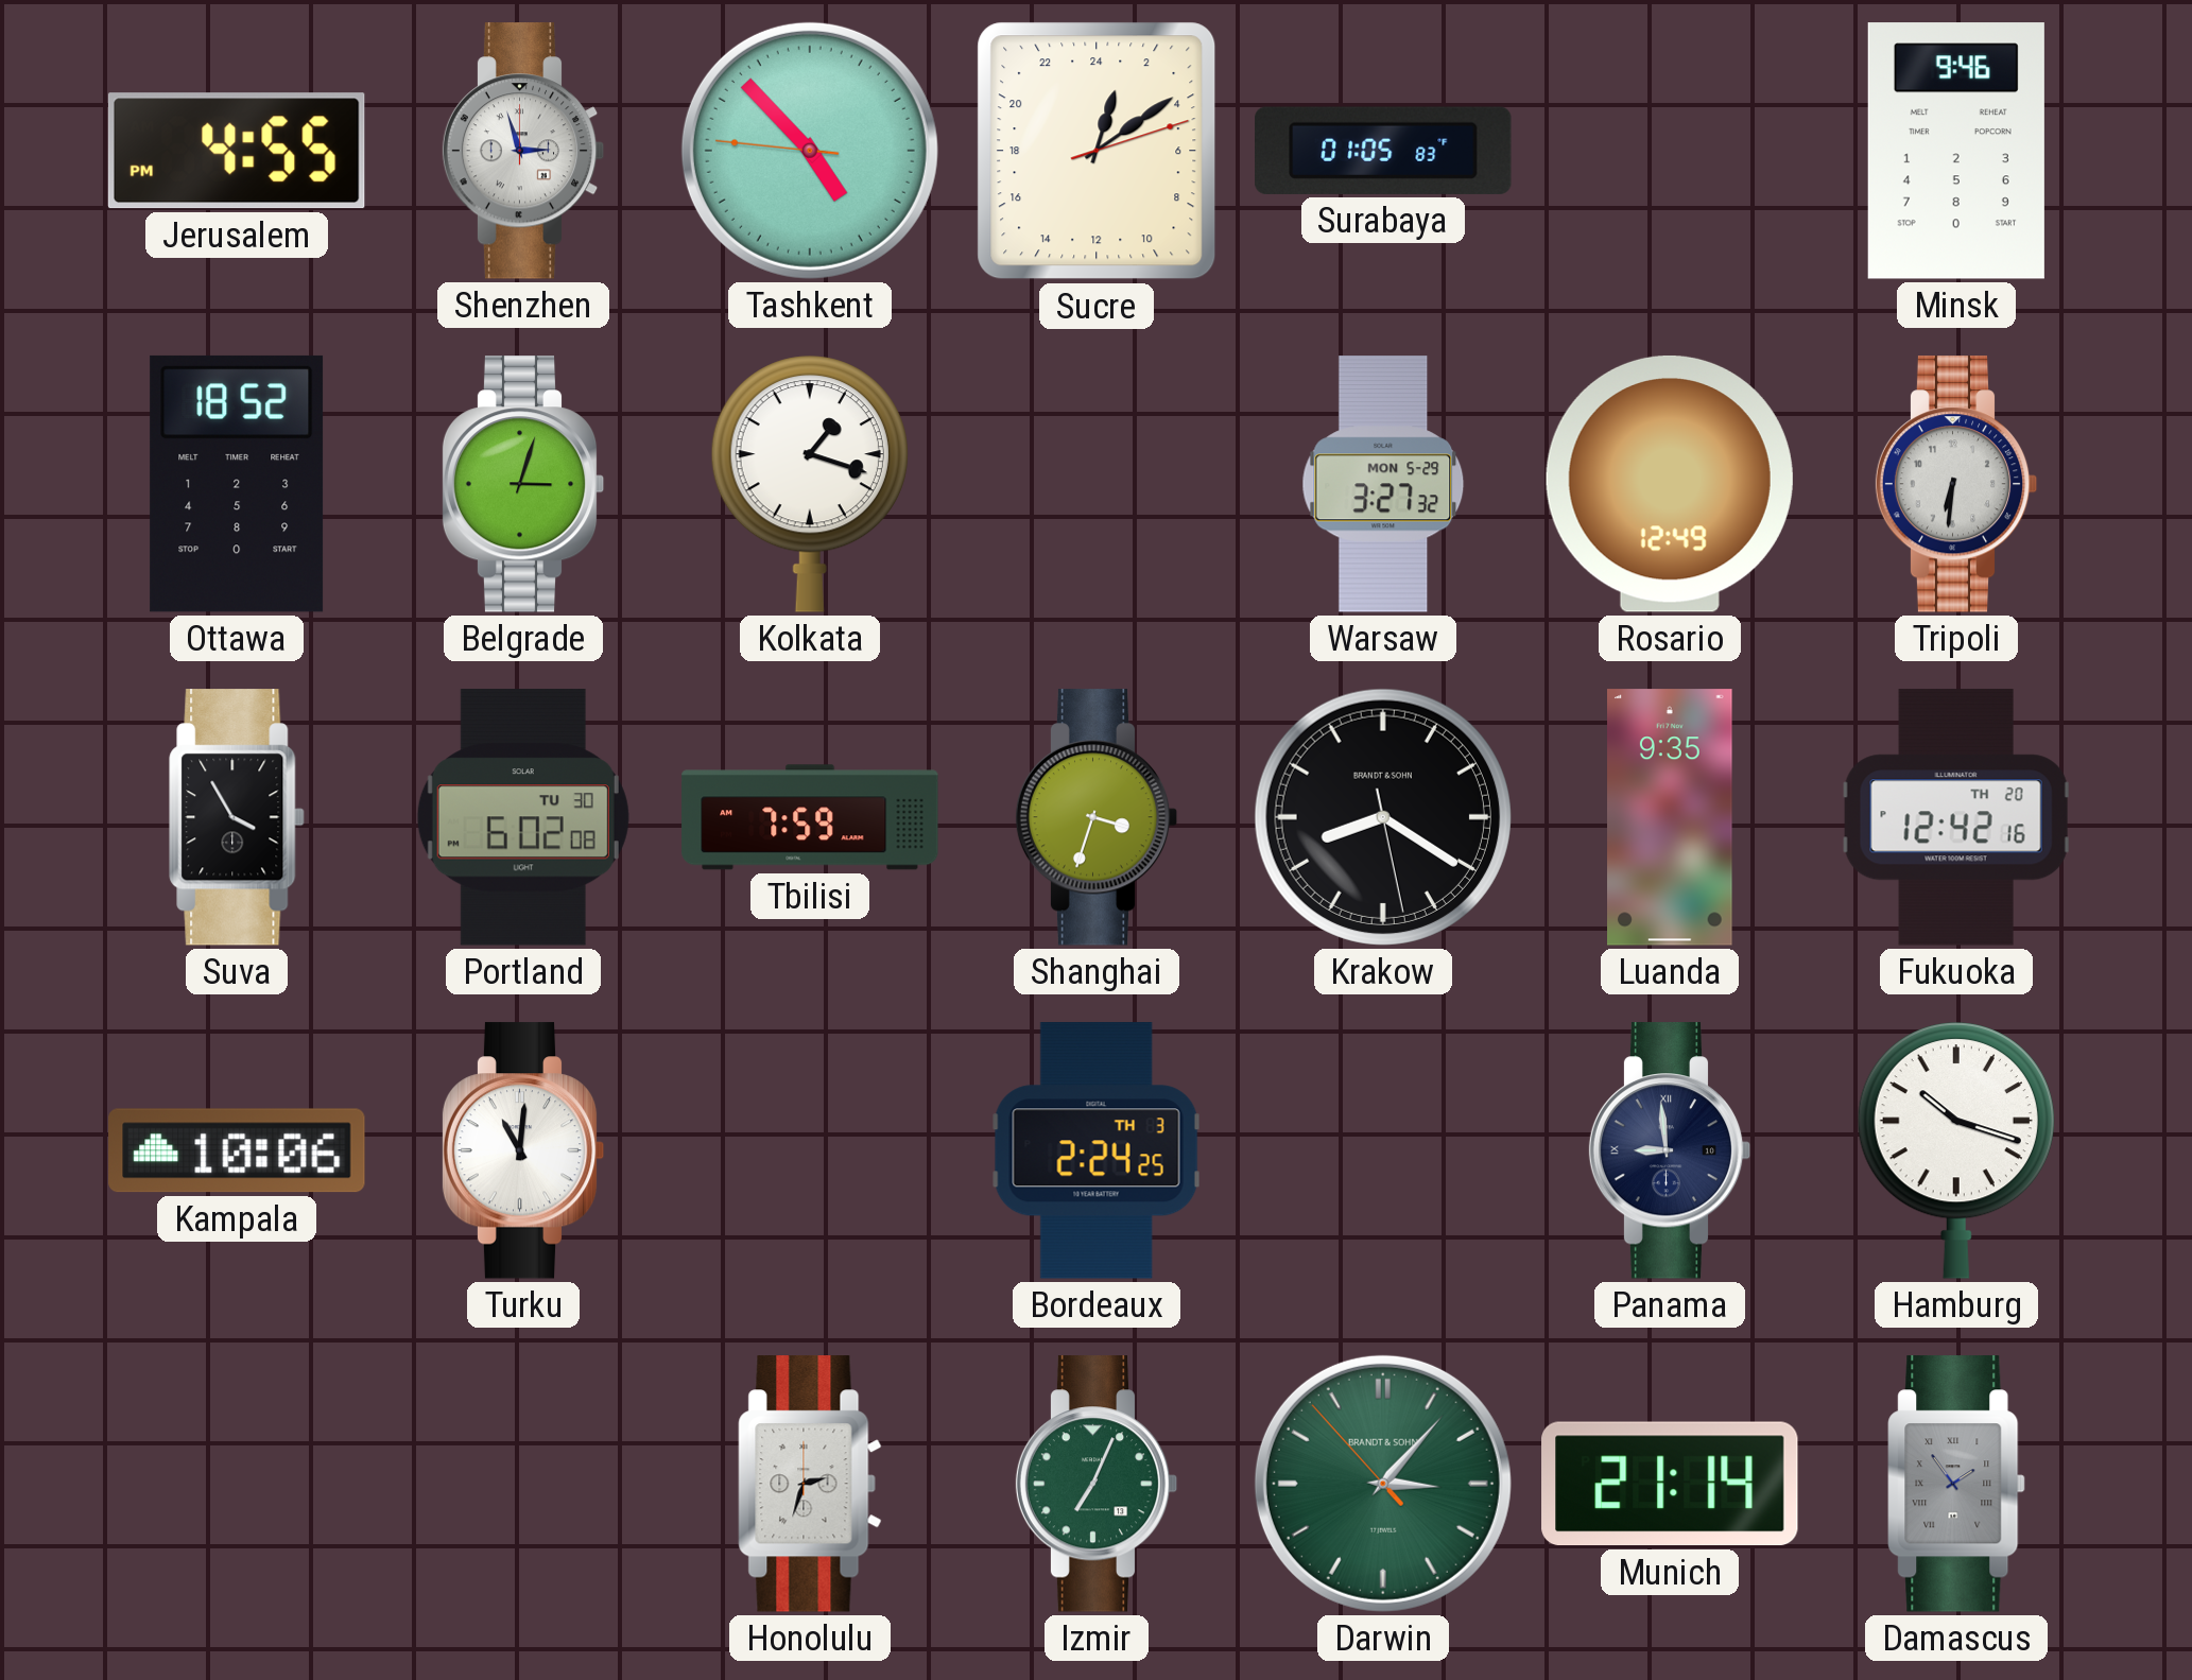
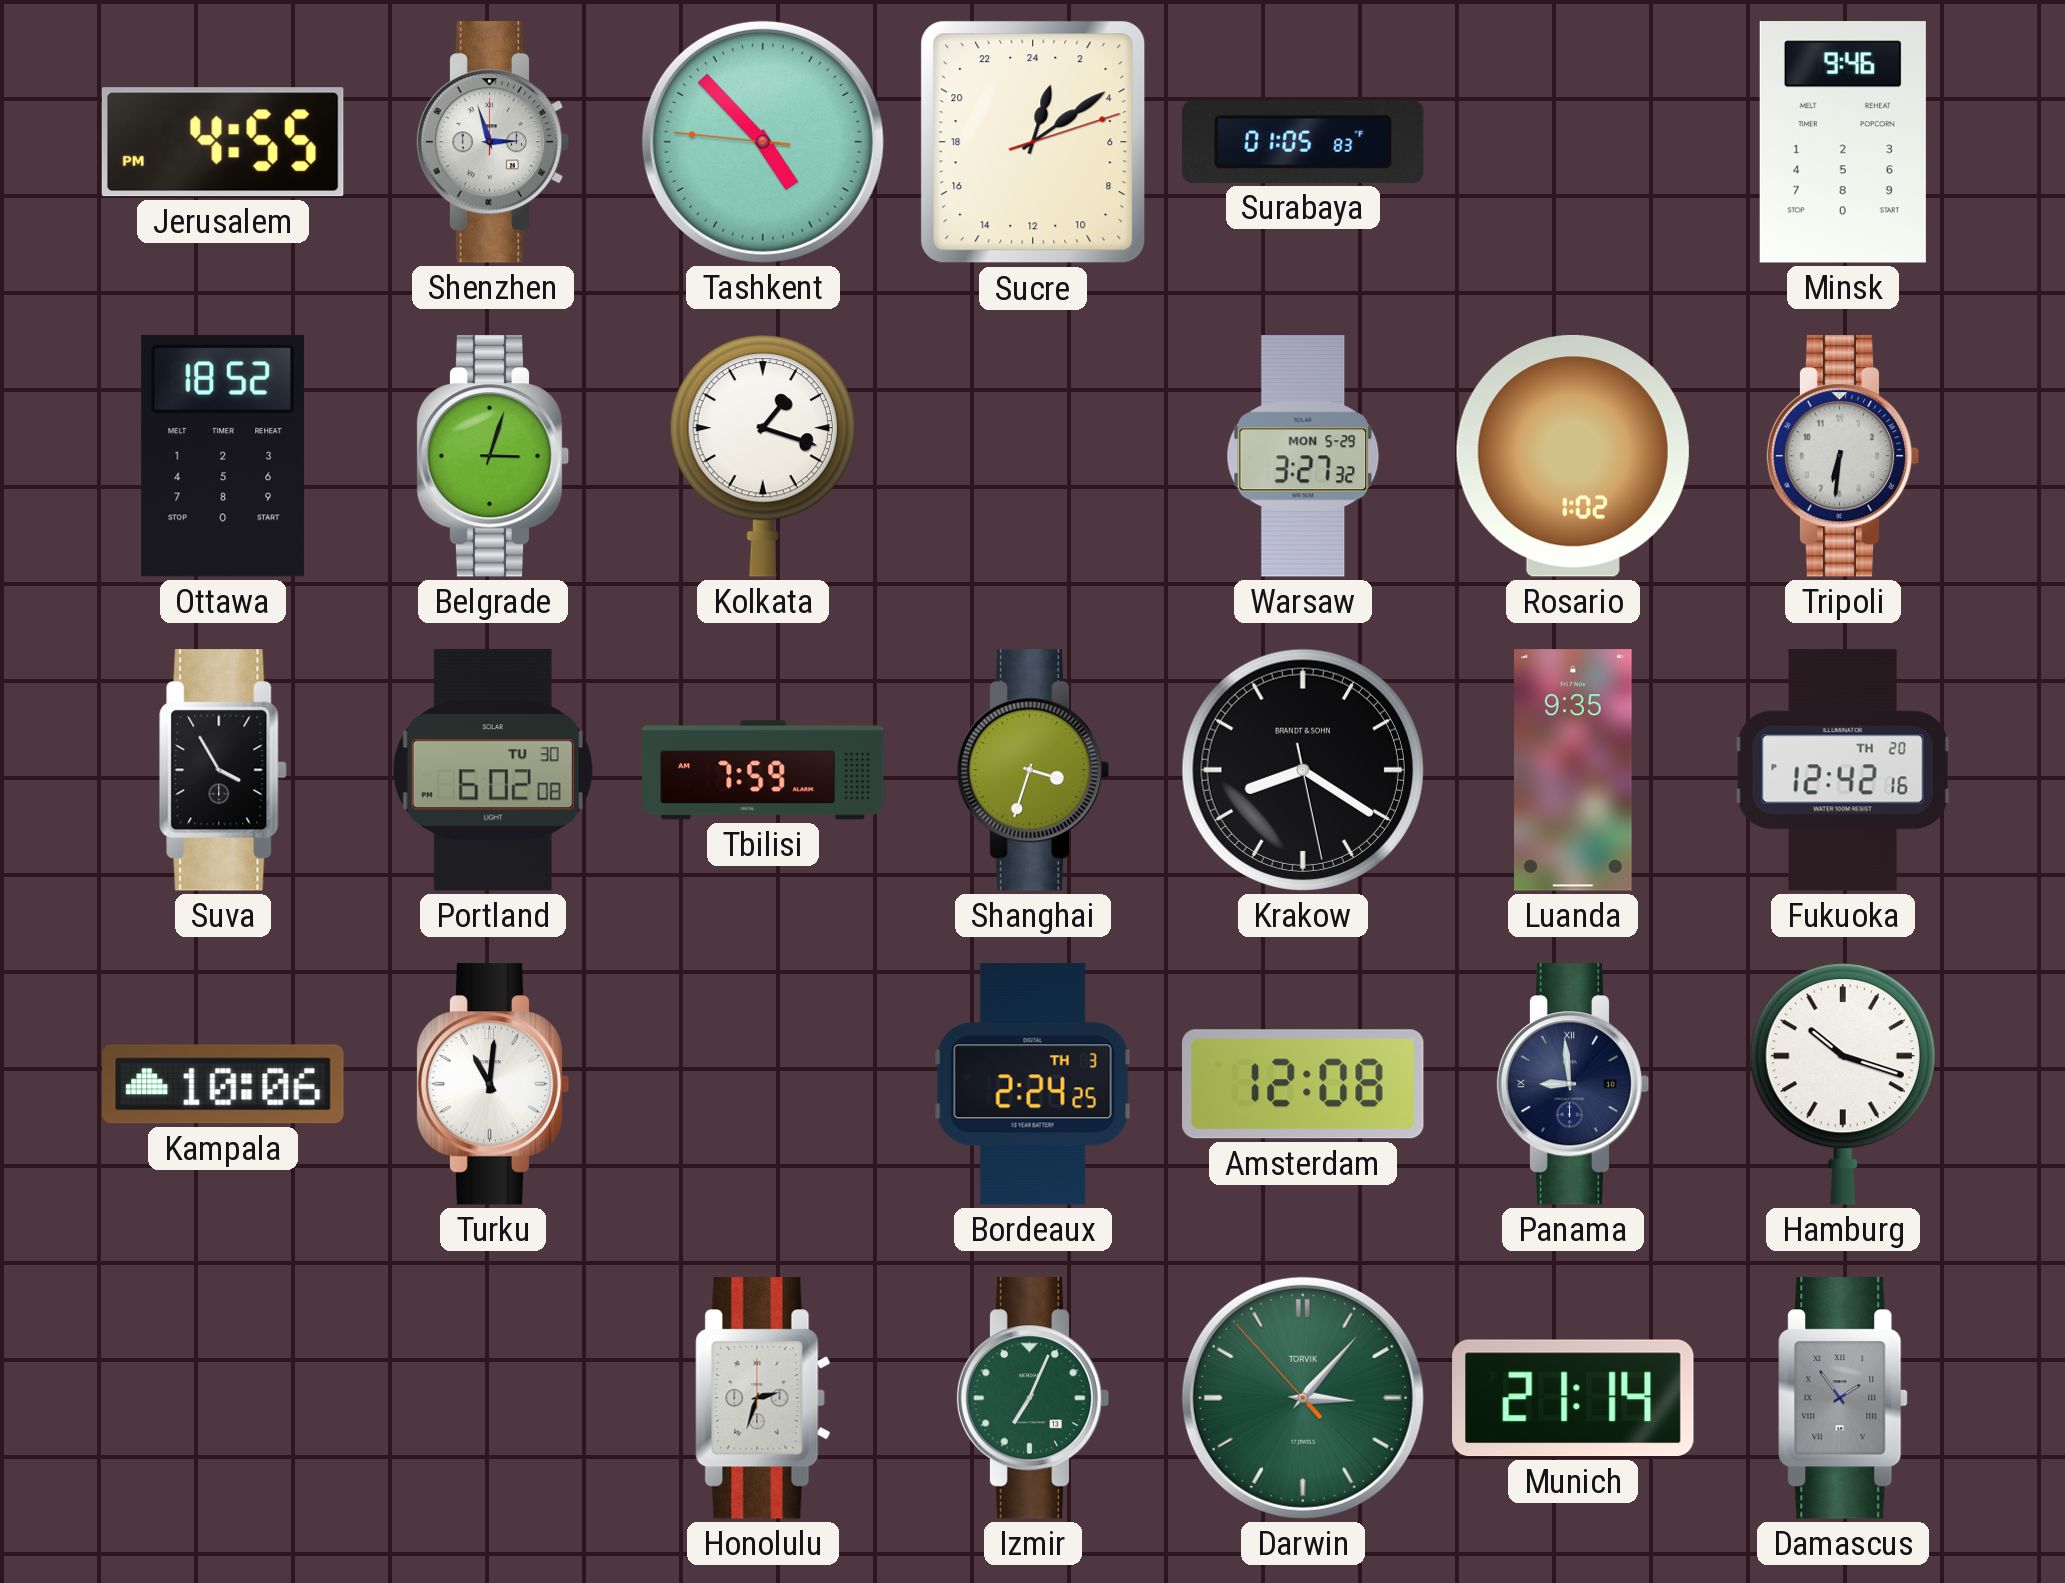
Rosario: 12:49 -> 1:02
Amsterdam: none -> 12:08
Darwin brand: BRANDT & SOHN -> TORVIK
